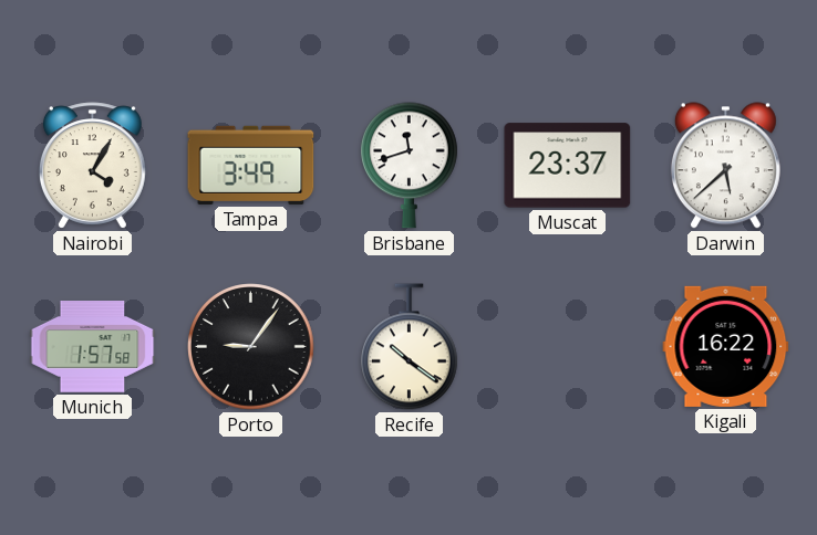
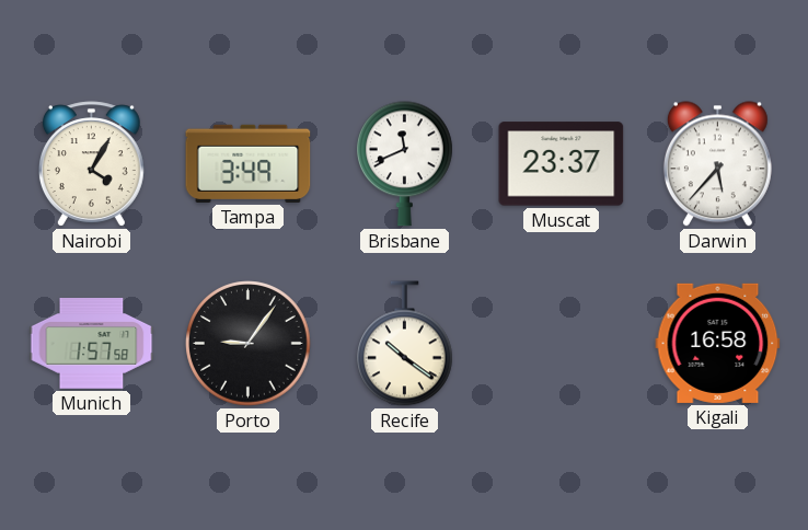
Brisbane: 11:42 -> 11:41
Darwin: 5:38 -> 5:37
Kigali: 16:22 -> 16:58
